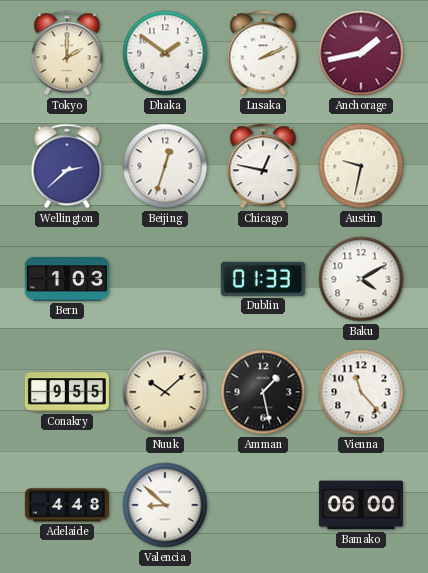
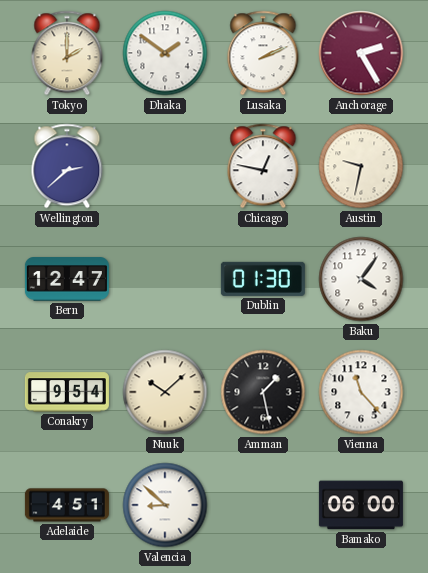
Anchorage: 1:43 -> 2:25
Beijing: 12:33 -> none
Bern: 1:03 -> 12:47
Dublin: 01:33 -> 01:30
Baku: 4:10 -> 4:06
Conakry: 9:55 -> 9:54
Adelaide: 4:48 -> 4:51
